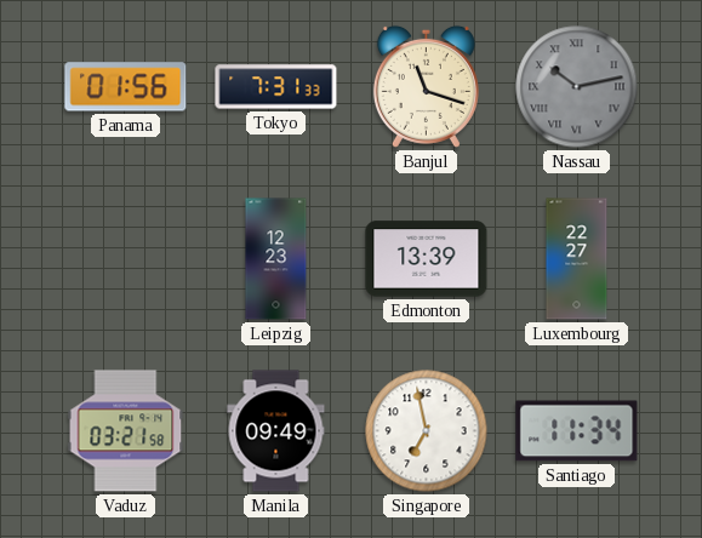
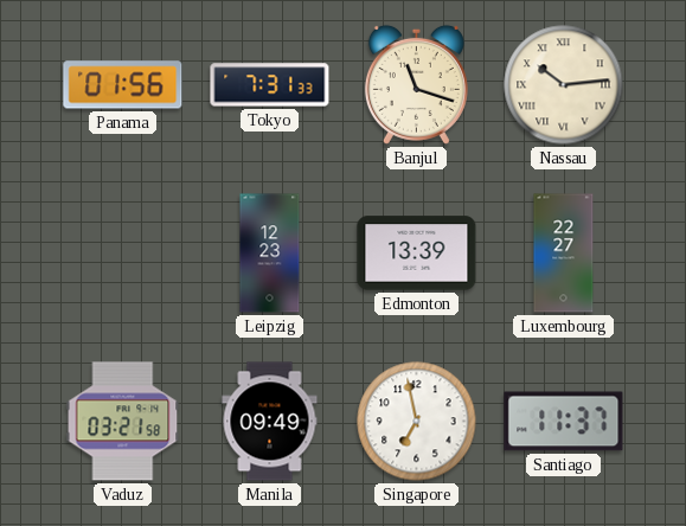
Nassau: 10:13 -> 10:14
Nassau dial: grey -> cream
Santiago: 11:34 -> 11:37
